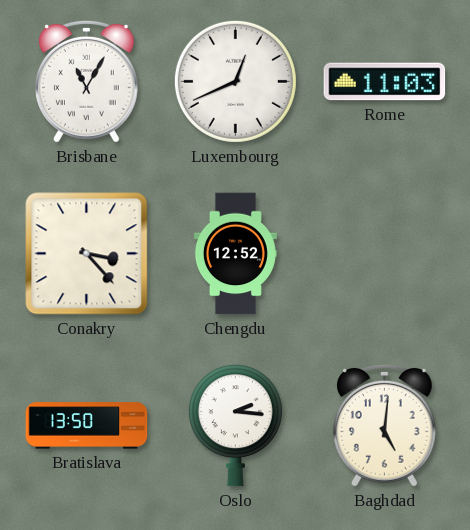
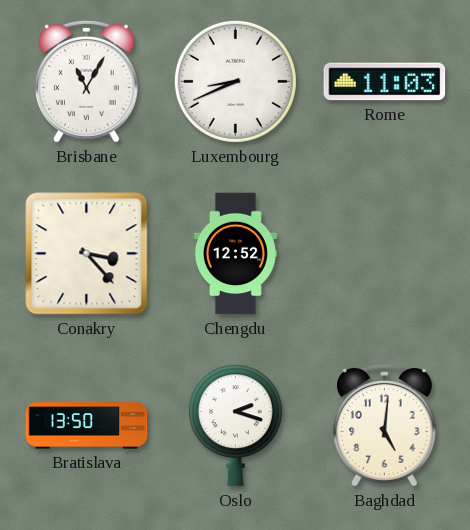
Luxembourg: 12:41 -> 8:41
Oslo: 2:16 -> 2:18
